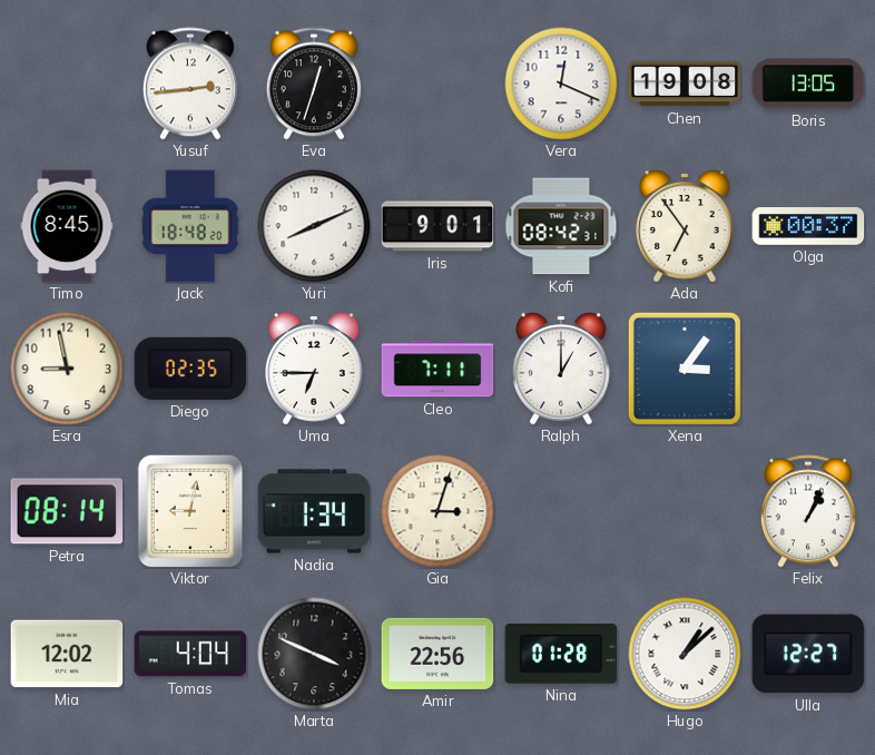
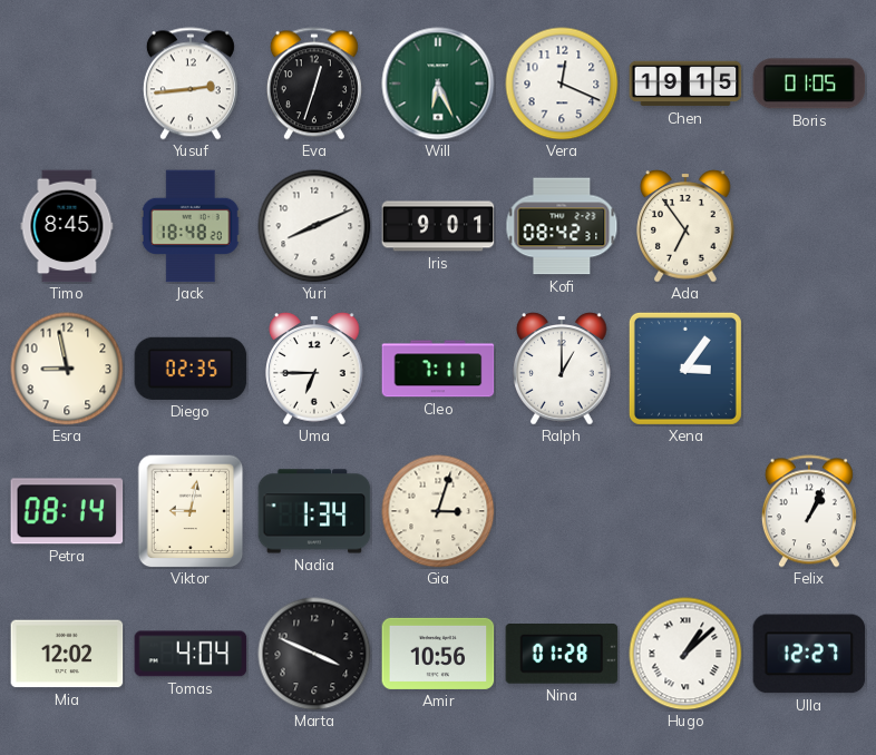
Will: none -> 6:26
Chen: 19:08 -> 19:15
Boris: 13:05 -> 01:05
Olga: 00:37 -> none
Amir: 22:56 -> 10:56
